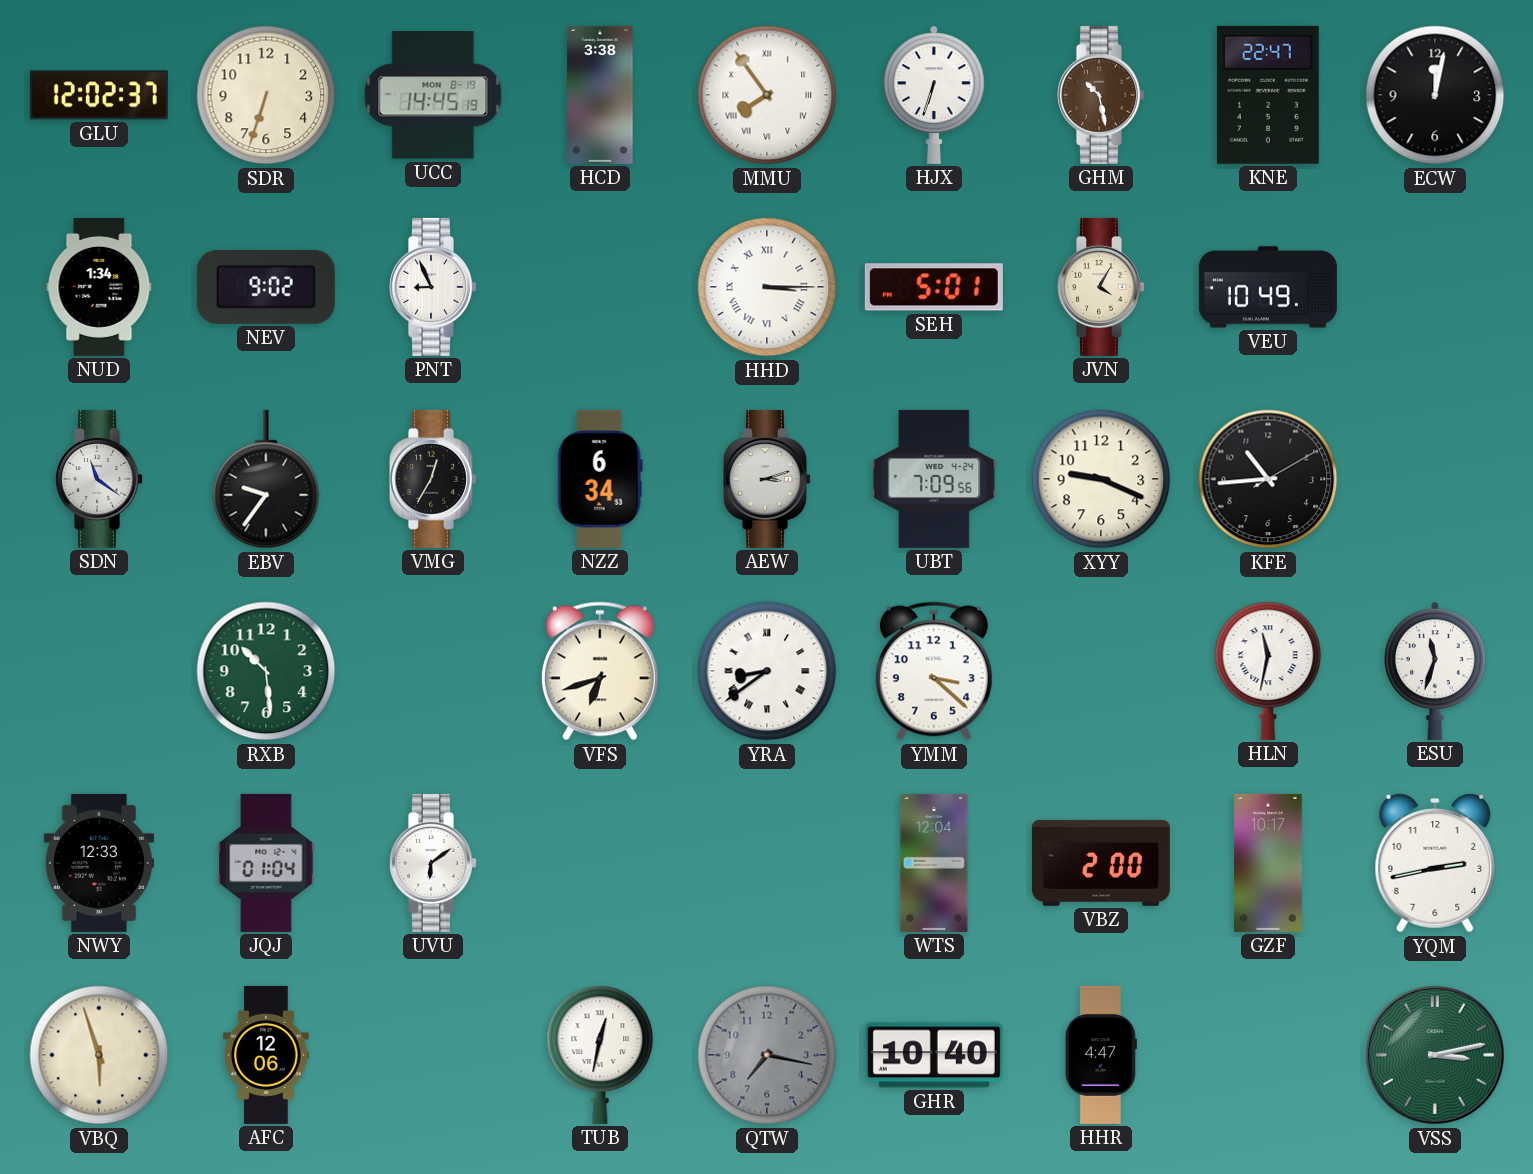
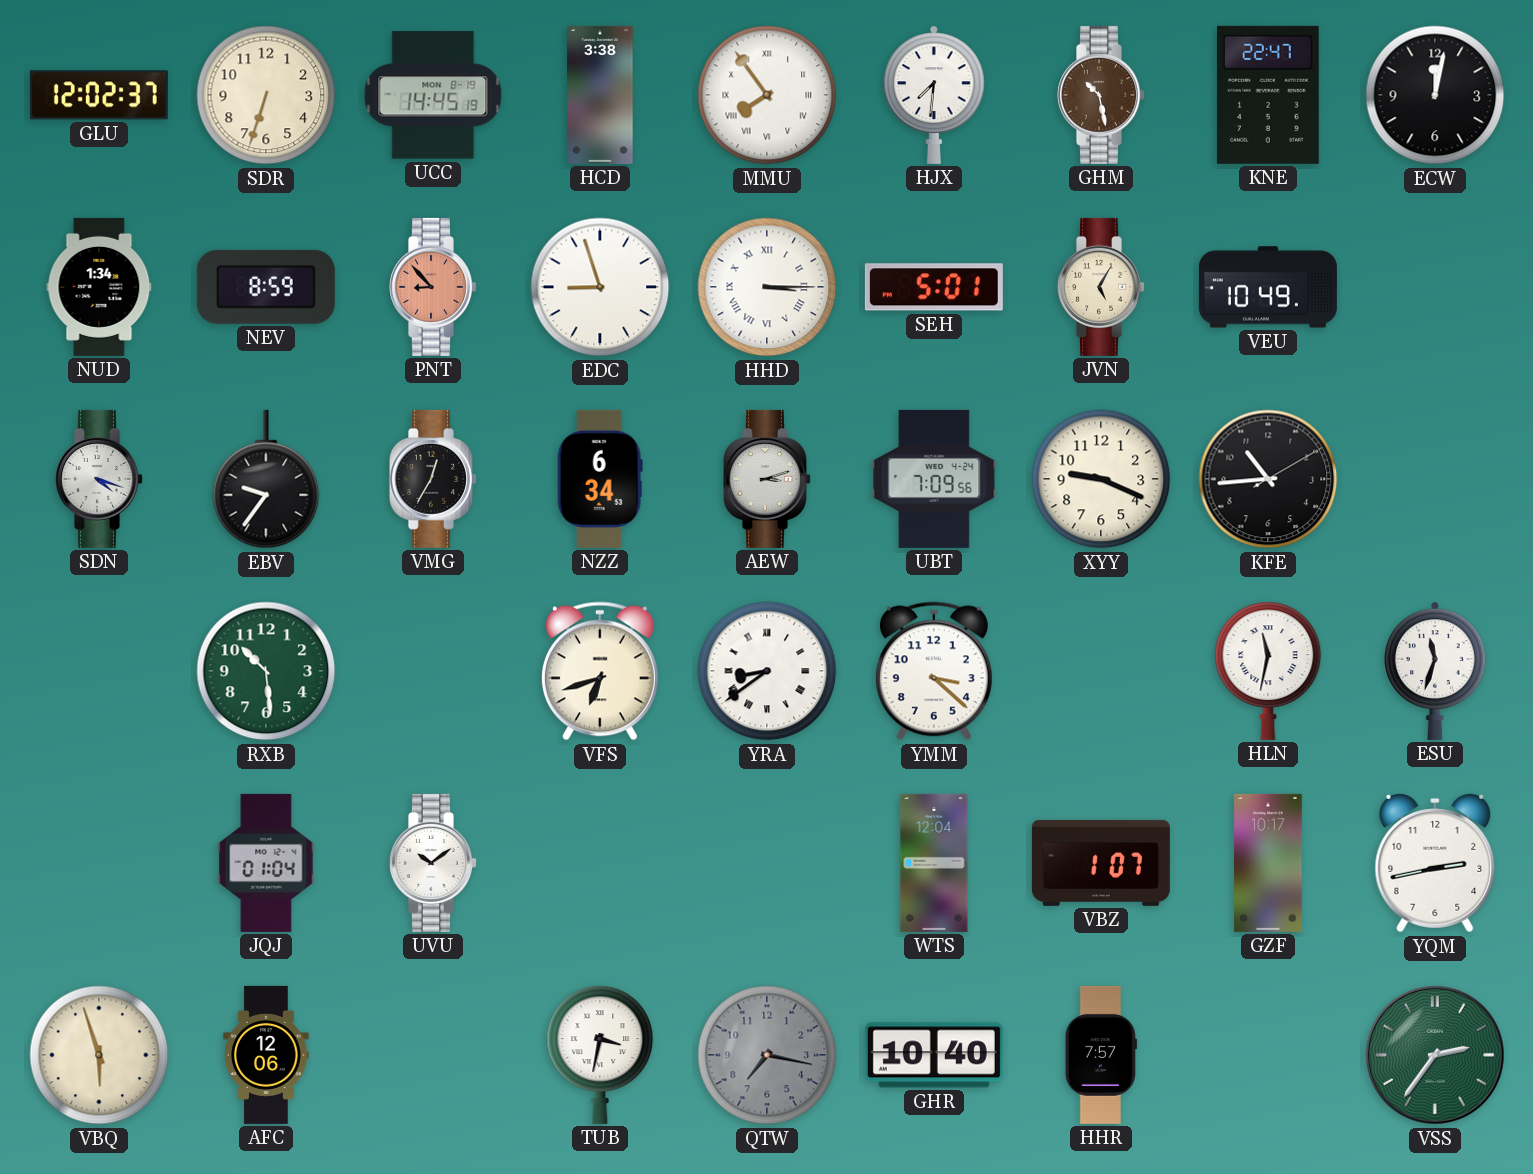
HJX: 6:33 -> 7:31
NEV: 9:02 -> 8:59
PNT: 8:56 -> 8:53
PNT dial: white -> salmon
EDC: none -> 8:57
JVN: 4:05 -> 5:05
SDN: 11:21 -> 4:18
NWY: 12:33 -> none
UVU: 6:09 -> 10:09
VBZ: 2:00 -> 1:07
TUB: 12:32 -> 3:32
HHR: 4:47 -> 7:57
VSS: 3:13 -> 2:36
